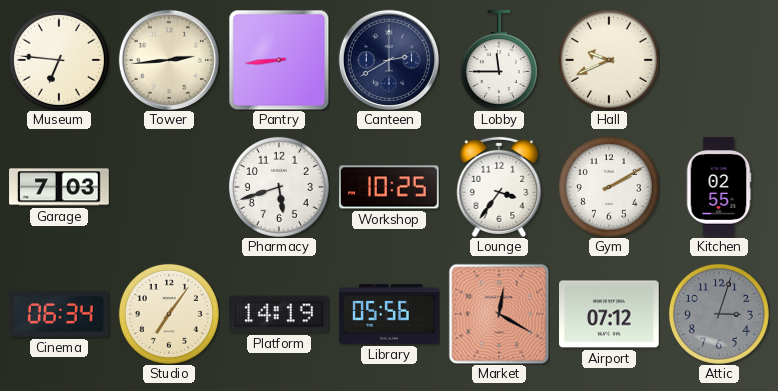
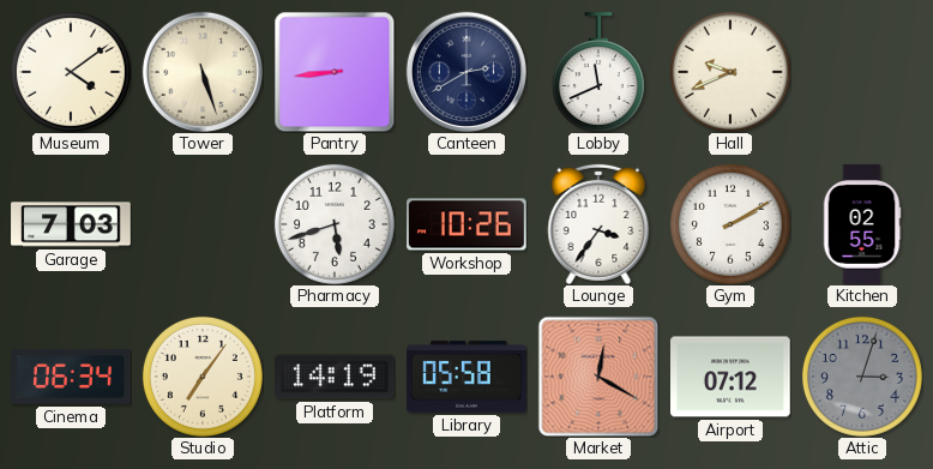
Museum: 6:46 -> 4:09
Tower: 2:44 -> 5:27
Lobby: 11:45 -> 11:41
Workshop: 10:25 -> 10:26
Library: 05:56 -> 05:58
